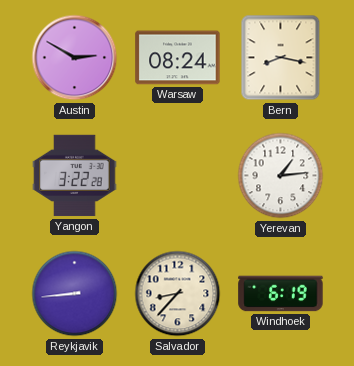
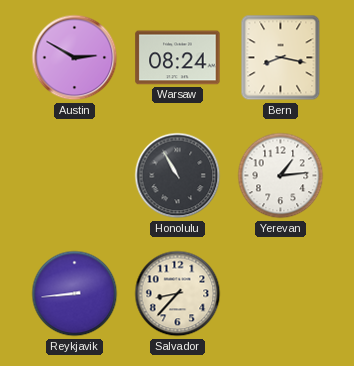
Yangon: 3:22 -> none
Honolulu: none -> 10:55
Windhoek: 6:19 -> none
